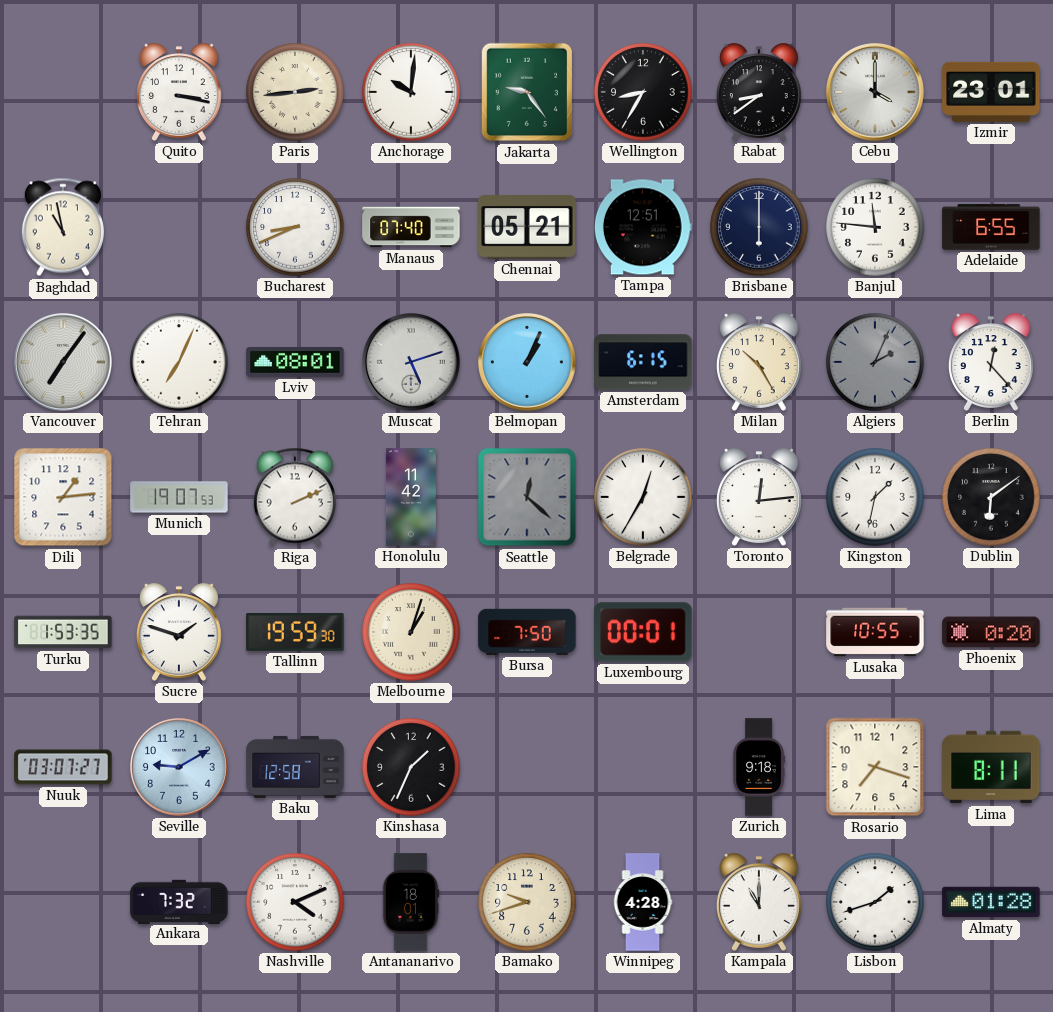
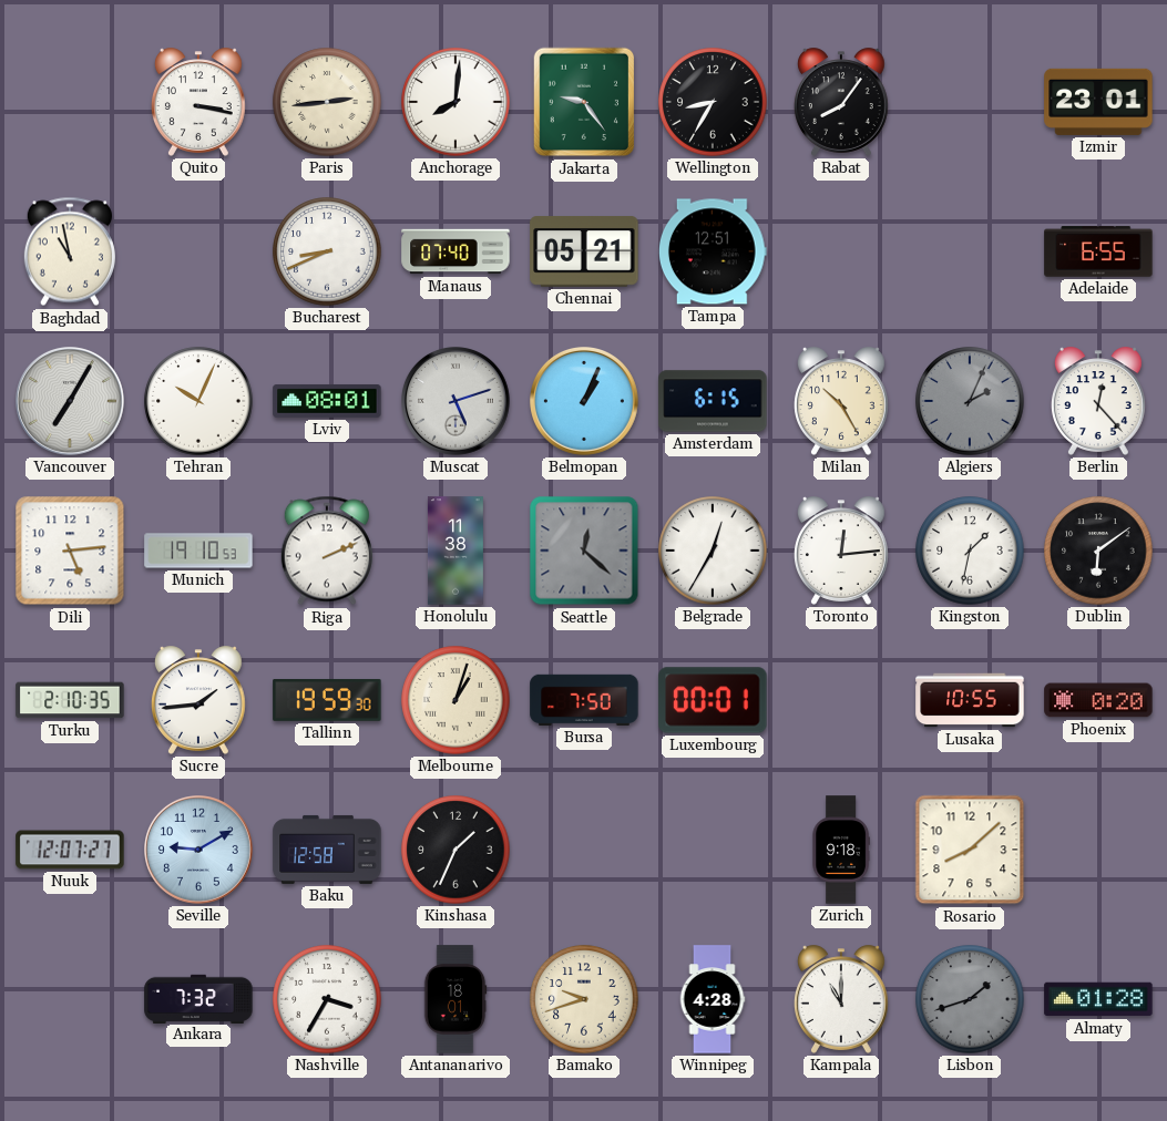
Anchorage: 10:01 -> 8:01
Rabat: 8:39 -> 8:06
Cebu: 4:00 -> none
Brisbane: 6:00 -> none
Banjul: 11:46 -> none
Vancouver: 7:06 -> 7:05
Tehran: 7:04 -> 10:04
Dili: 1:14 -> 5:14
Munich: 19:07 -> 19:10
Honolulu: 11:42 -> 11:38
Turku: 1:53 -> 2:10
Sucre: 1:48 -> 1:44
Nuuk: 03:07 -> 12:07
Rosario: 7:18 -> 8:08
Lima: 8:11 -> none
Nashville: 4:11 -> 3:35
Lisbon dial: white -> grey
